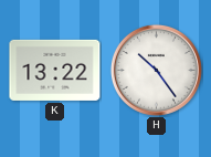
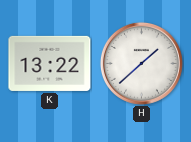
H: 10:24 -> 1:38
